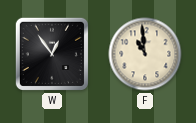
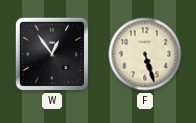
F: 10:59 -> 5:27
